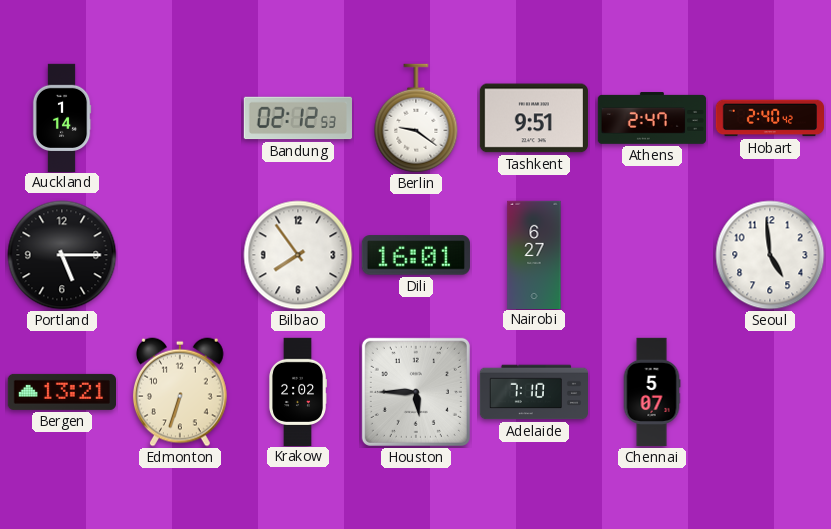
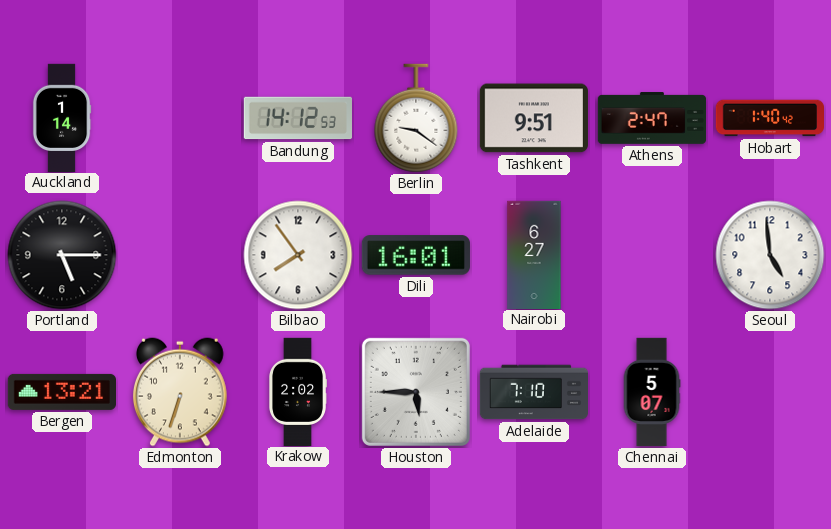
Bandung: 02:12 -> 14:12
Hobart: 2:40 -> 1:40
